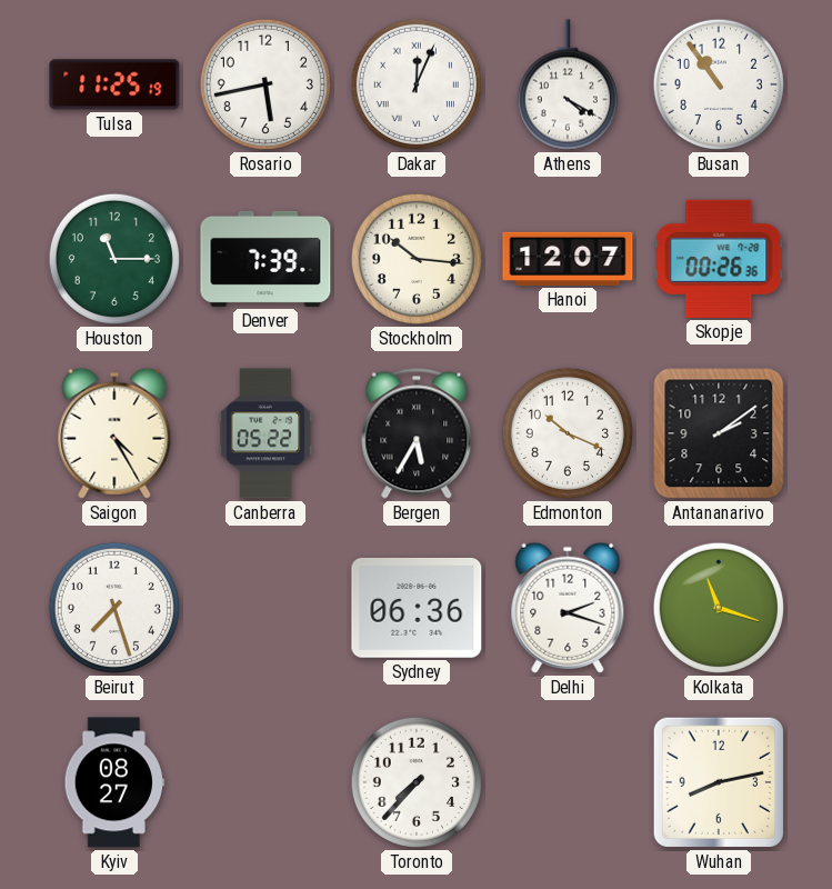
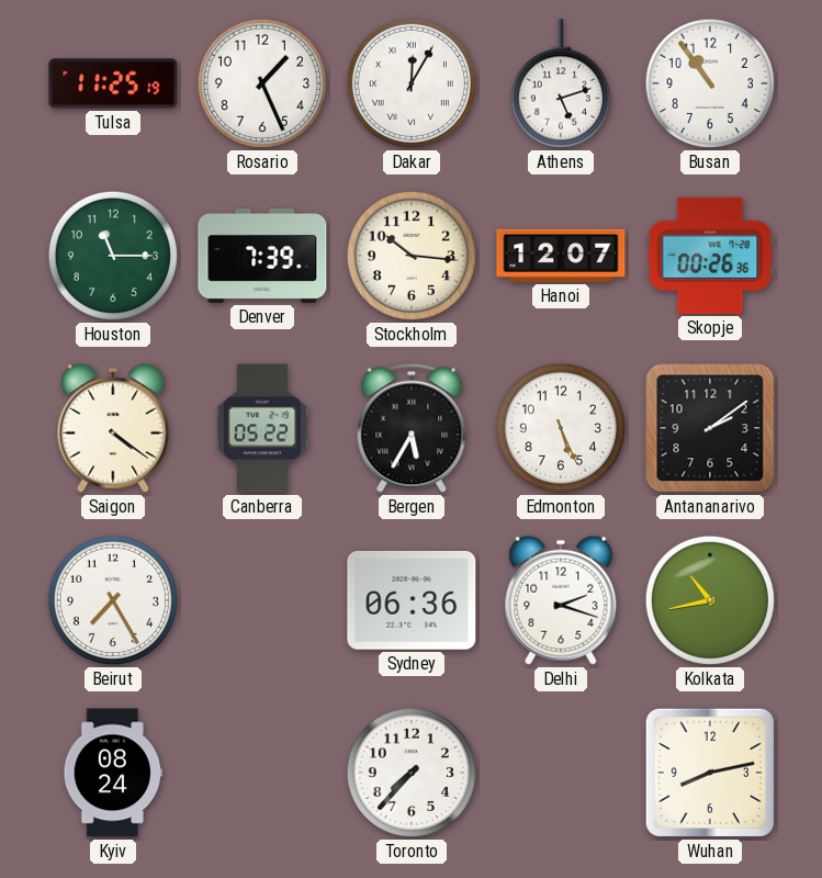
Rosario: 5:43 -> 1:26
Dakar: 12:04 -> 12:05
Athens: 4:20 -> 5:12
Saigon: 4:25 -> 4:21
Edmonton: 10:19 -> 5:26
Beirut: 7:27 -> 7:25
Kolkata: 11:18 -> 10:43
Kyiv: 08:27 -> 08:24
